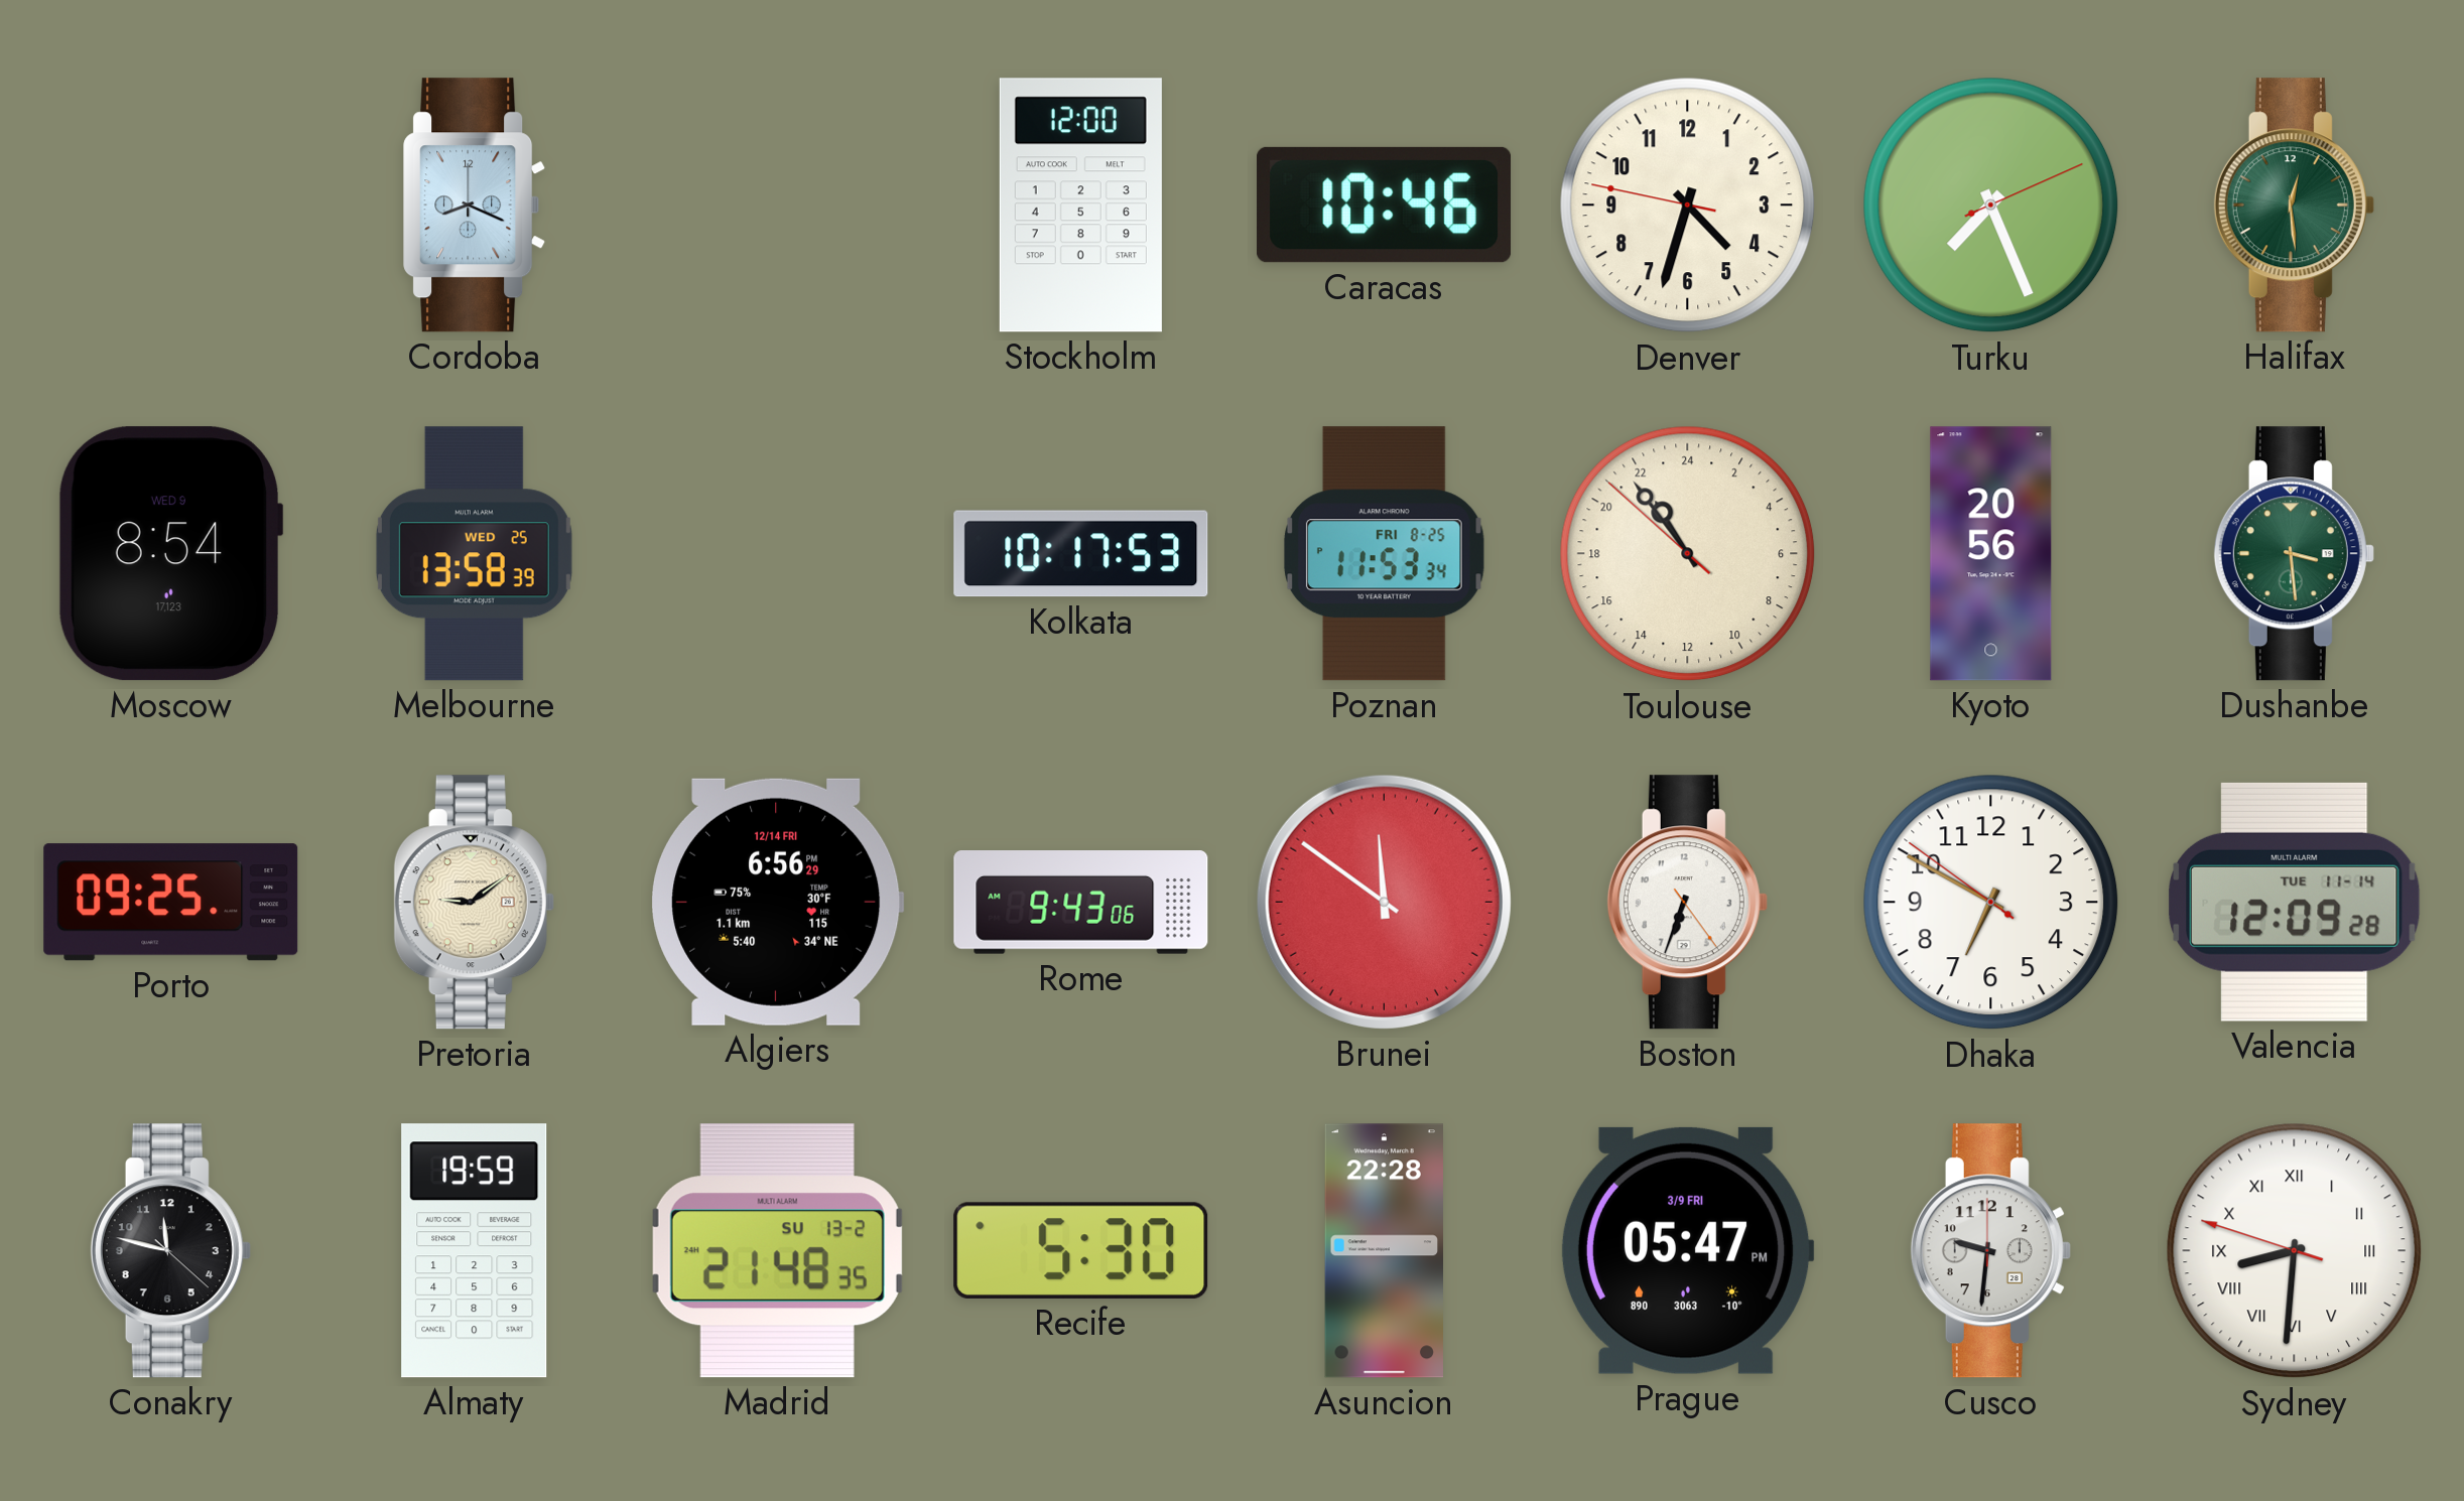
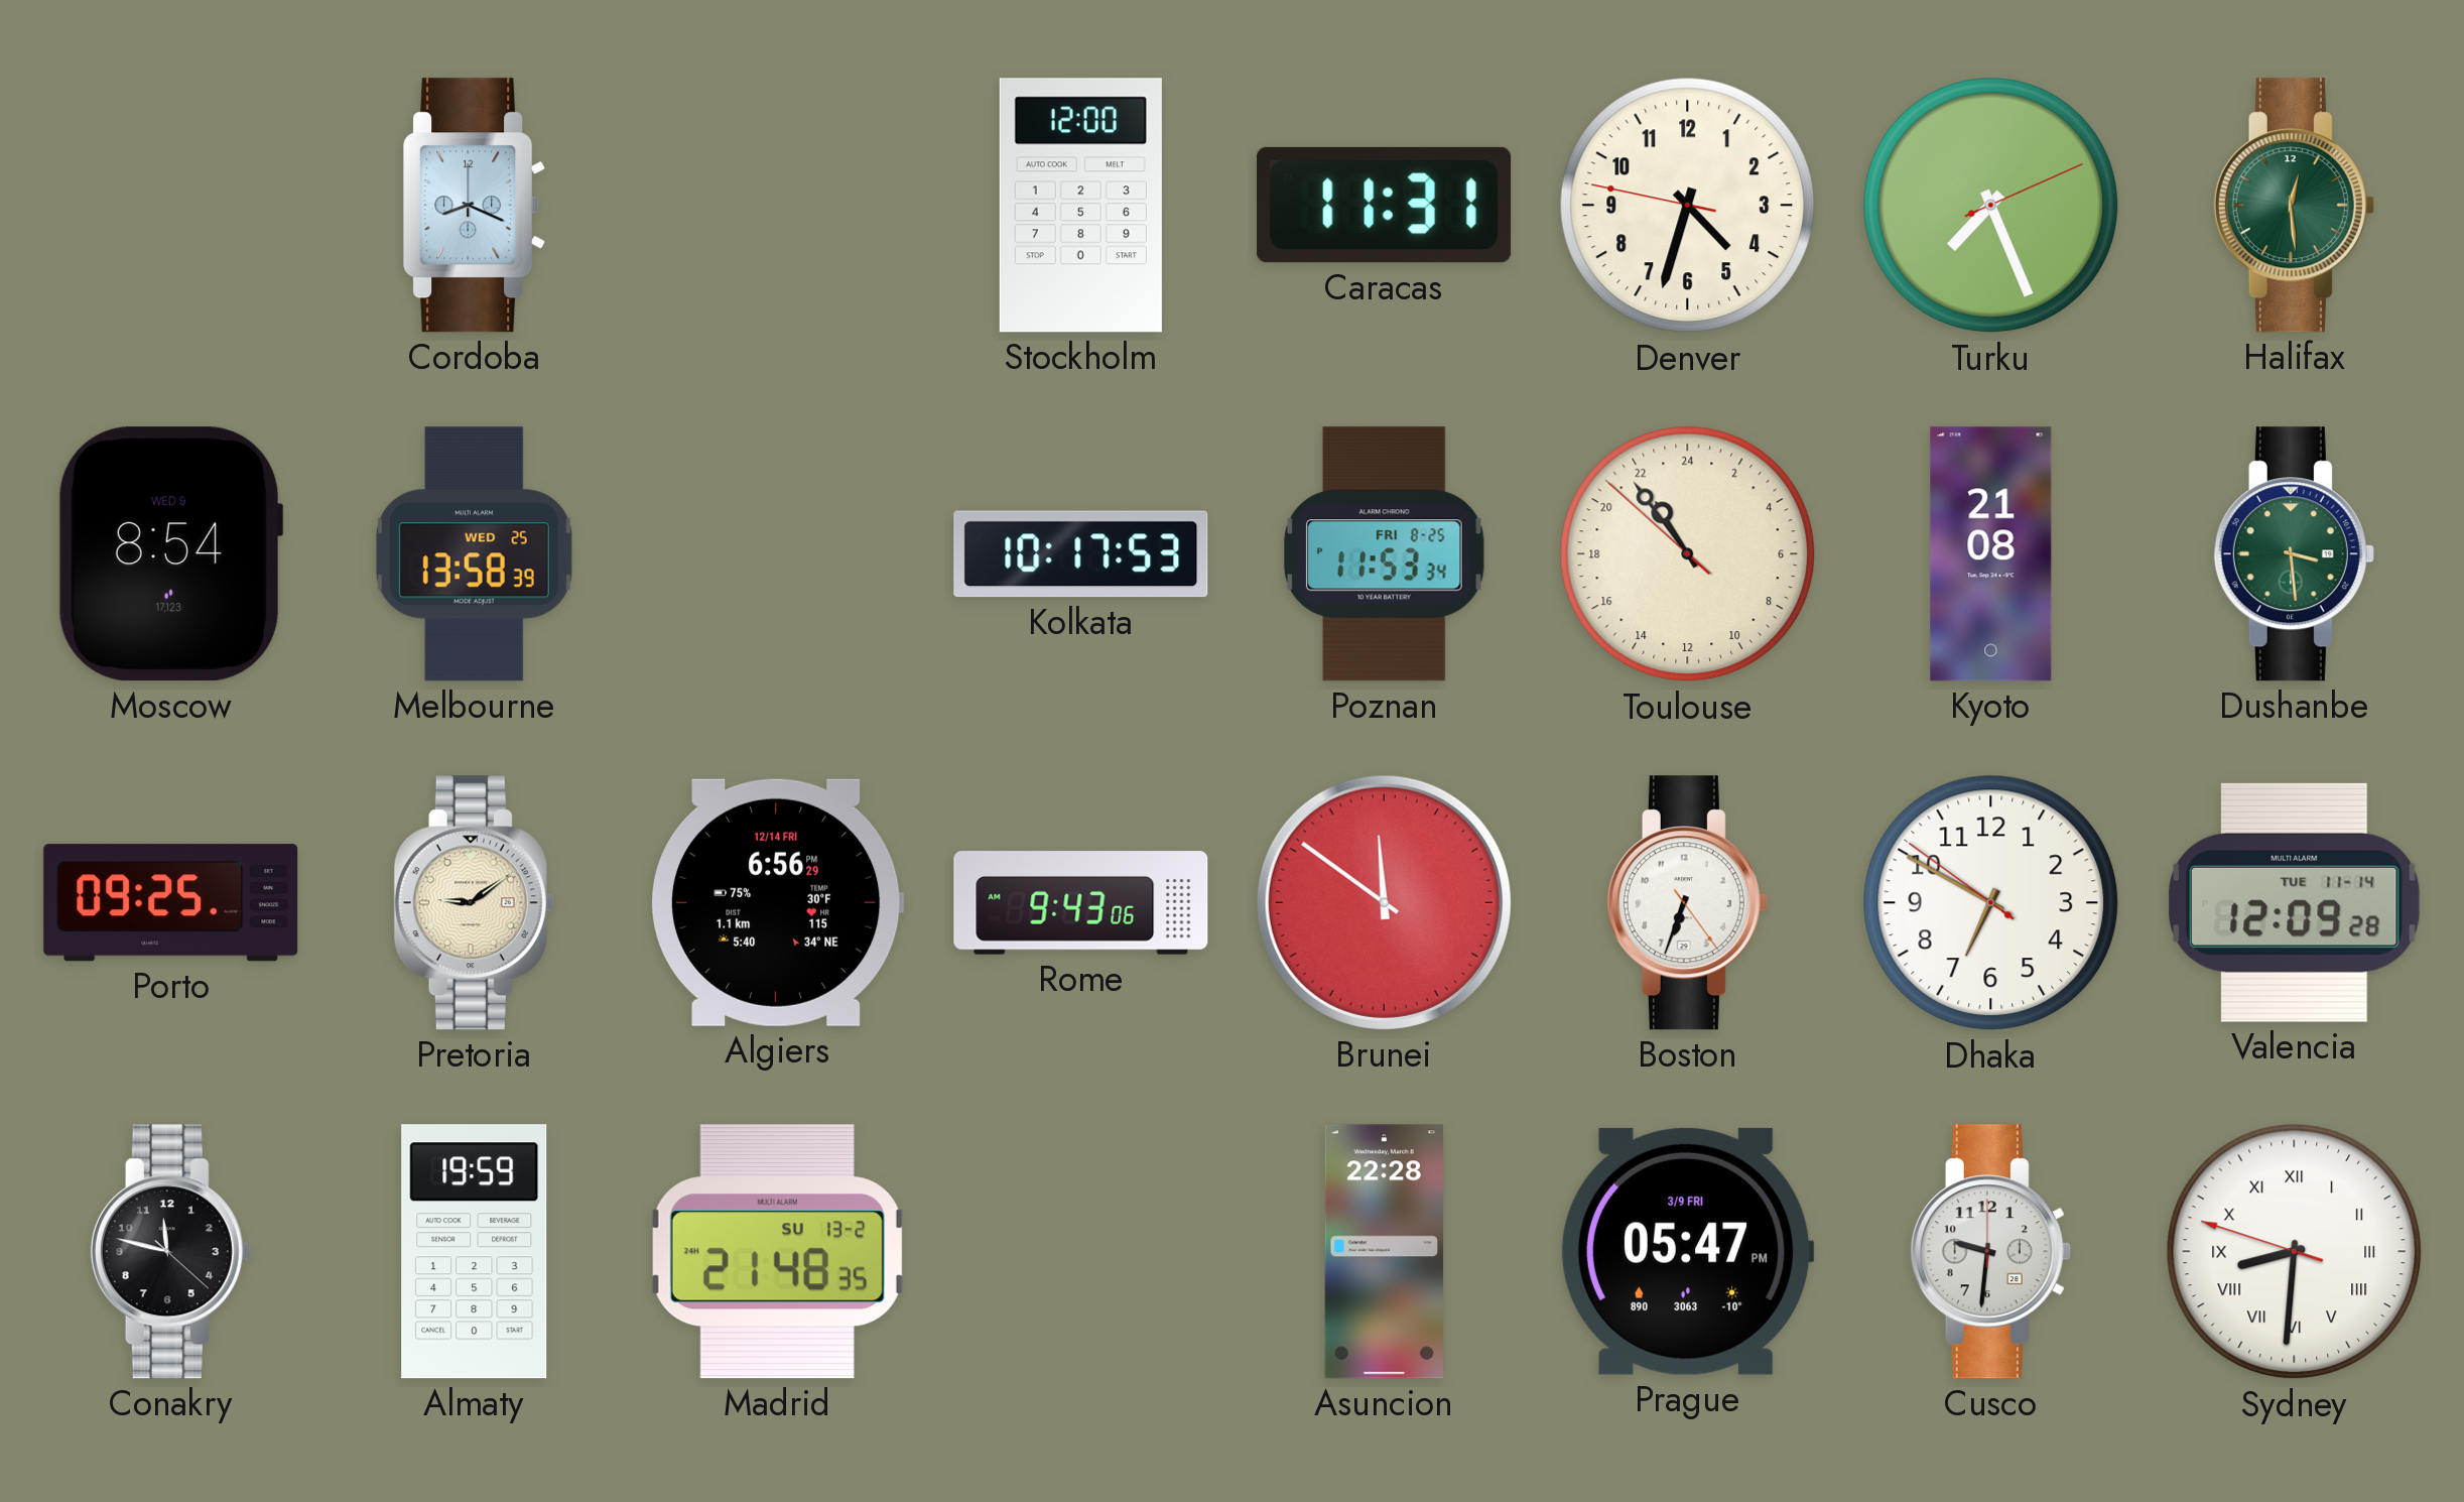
Caracas: 10:46 -> 11:31
Kyoto: 20:56 -> 21:08
Recife: 5:30 -> none
